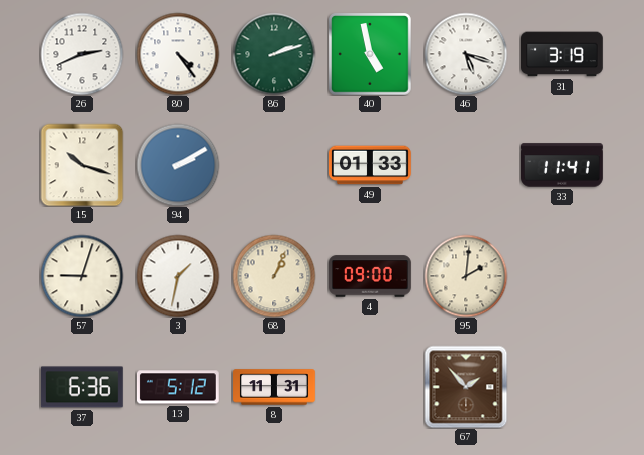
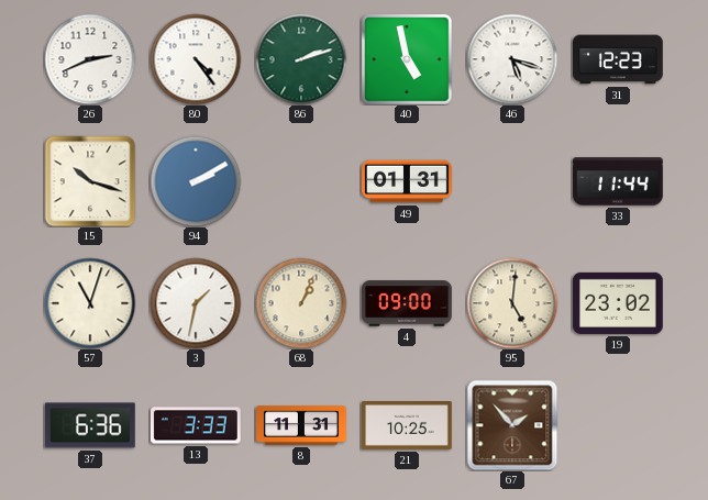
31: 3:19 -> 12:23
49: 01:33 -> 01:31
33: 11:41 -> 11:44
57: 9:03 -> 11:03
95: 2:01 -> 5:01
19: none -> 23:02
13: 5:12 -> 3:33
21: none -> 10:25
